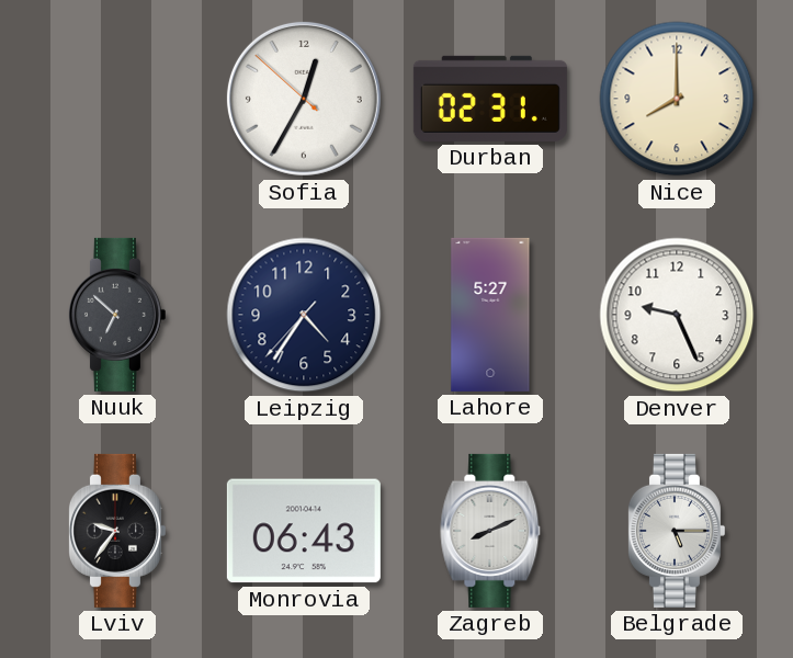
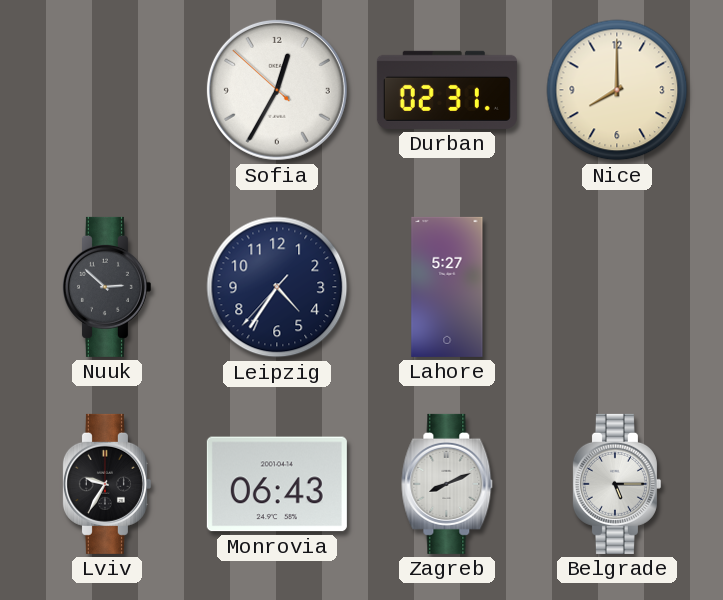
Nuuk: 6:52 -> 2:52
Denver: 9:26 -> none
Lviv: 9:36 -> 9:35
